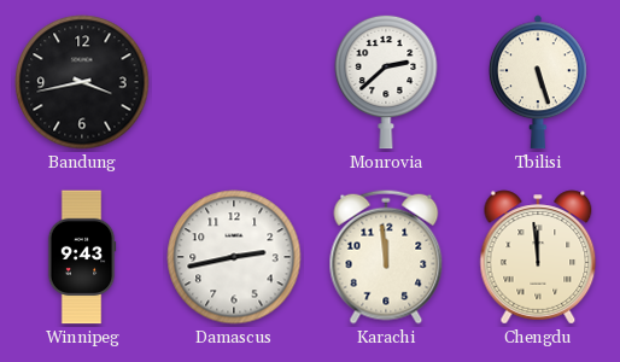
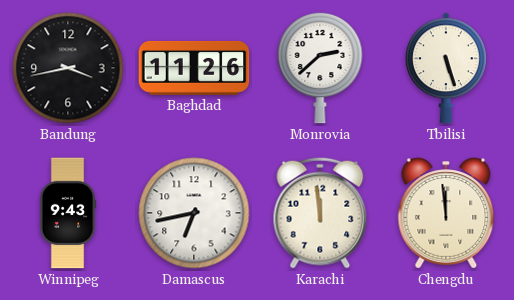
Baghdad: none -> 11:26
Damascus: 2:43 -> 6:43
